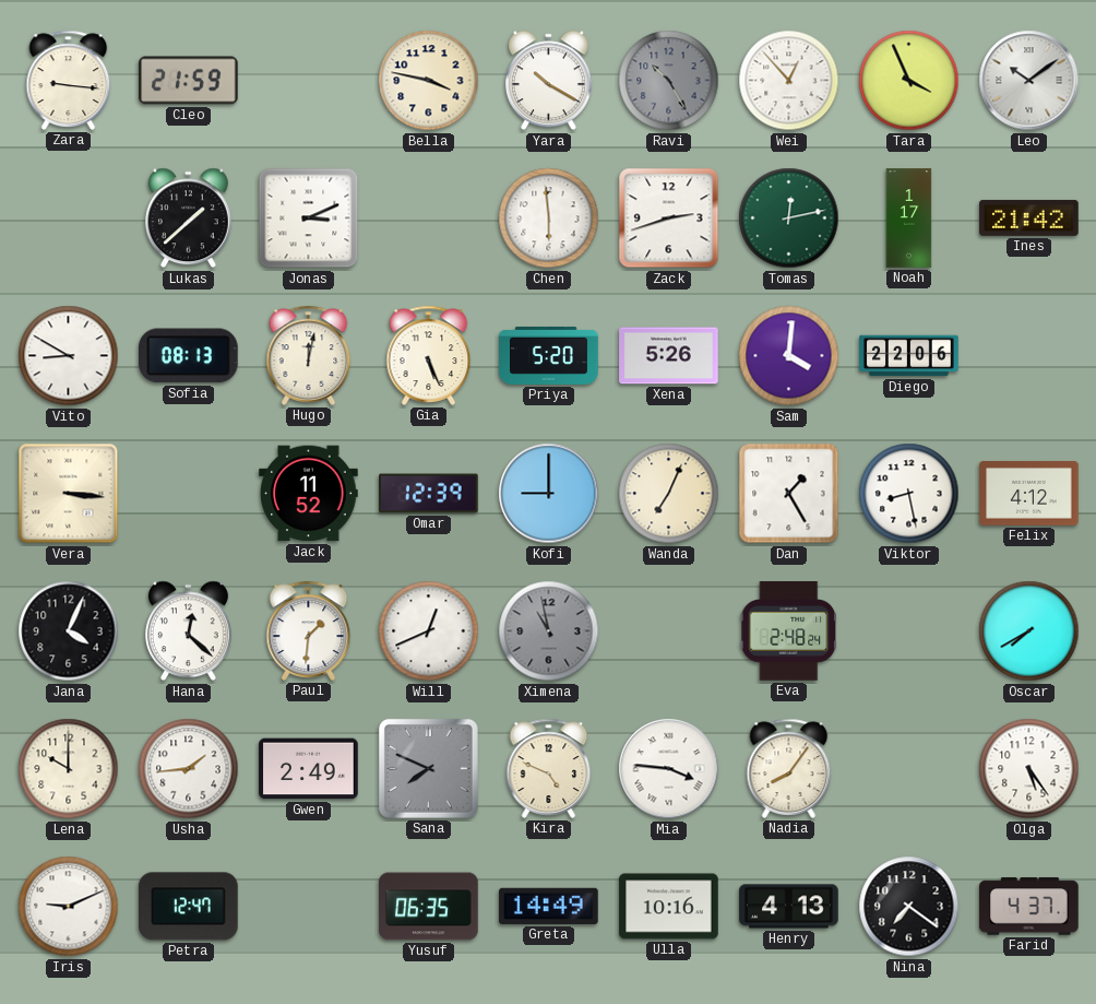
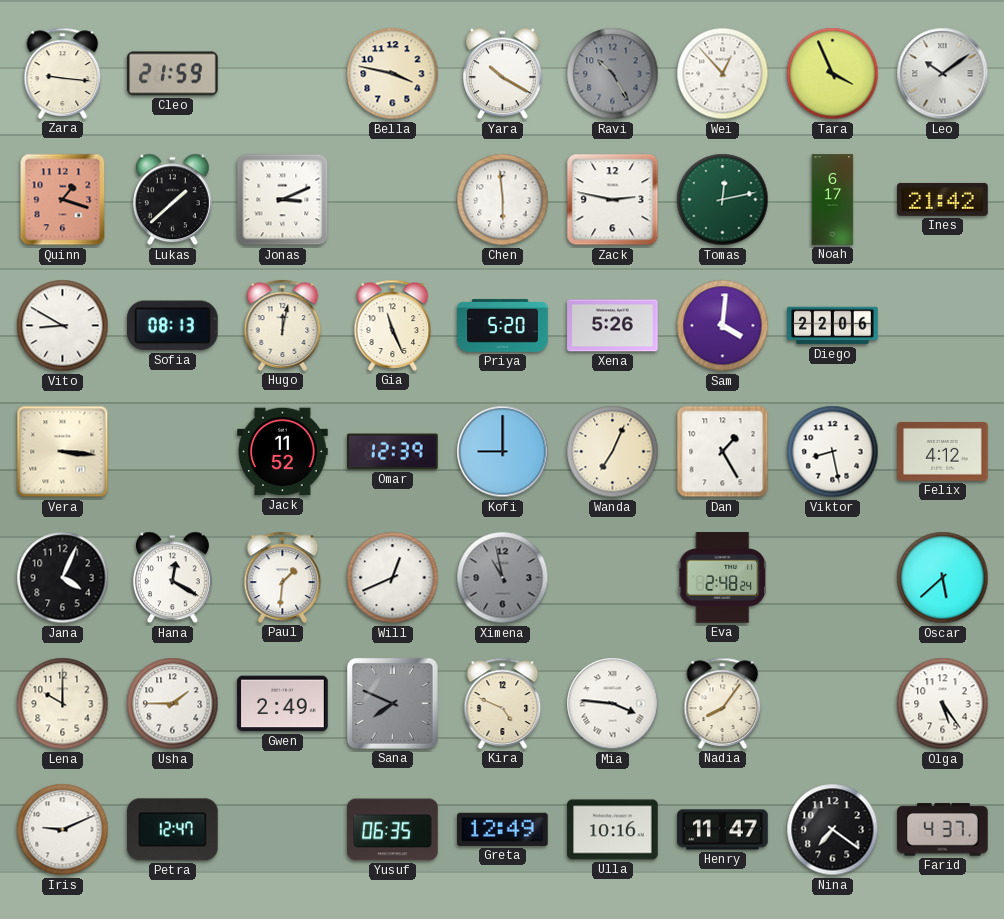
Quinn: none -> 1:18
Zack: 2:42 -> 2:47
Noah: 1:17 -> 6:17
Gia: 5:26 -> 11:26
Hana: 12:22 -> 12:20
Oscar: 7:40 -> 5:38
Usha: 1:44 -> 1:45
Greta: 14:49 -> 12:49
Henry: 4:13 -> 11:47
